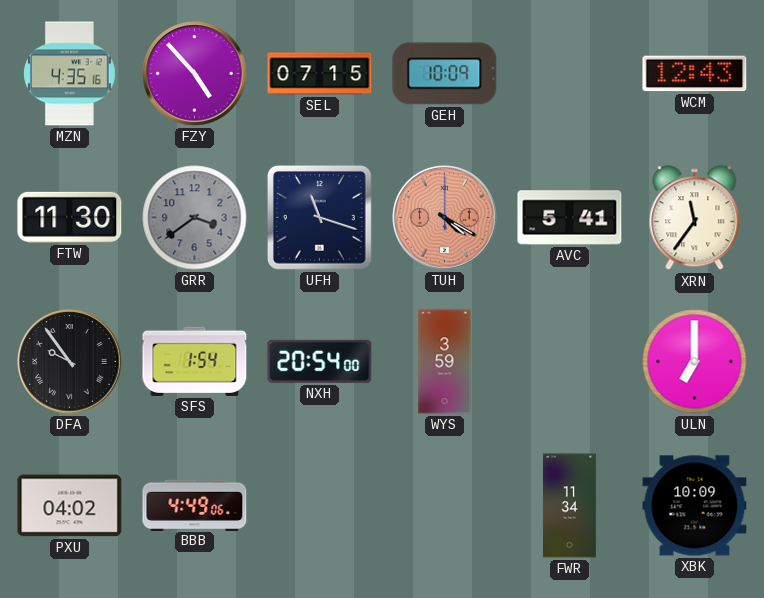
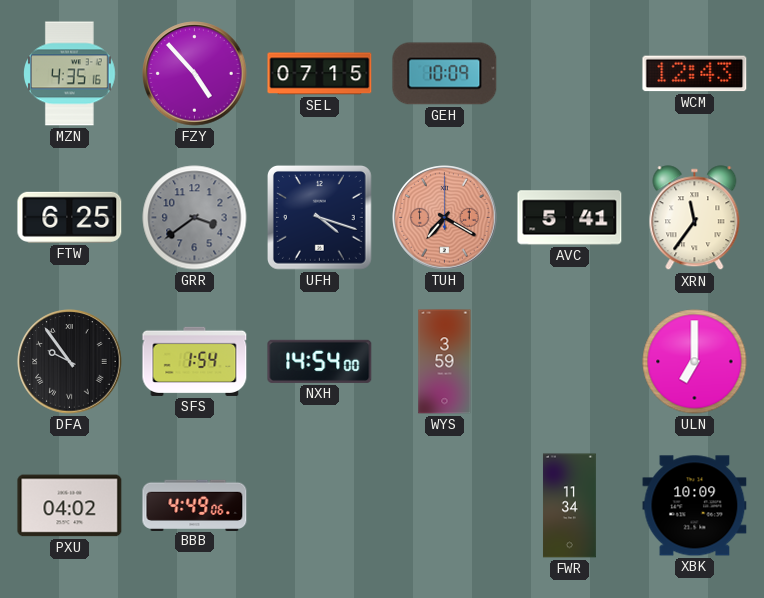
FTW: 11:30 -> 6:25
UFH: 11:18 -> 4:18
TUH: 4:20 -> 7:20
NXH: 20:54 -> 14:54
